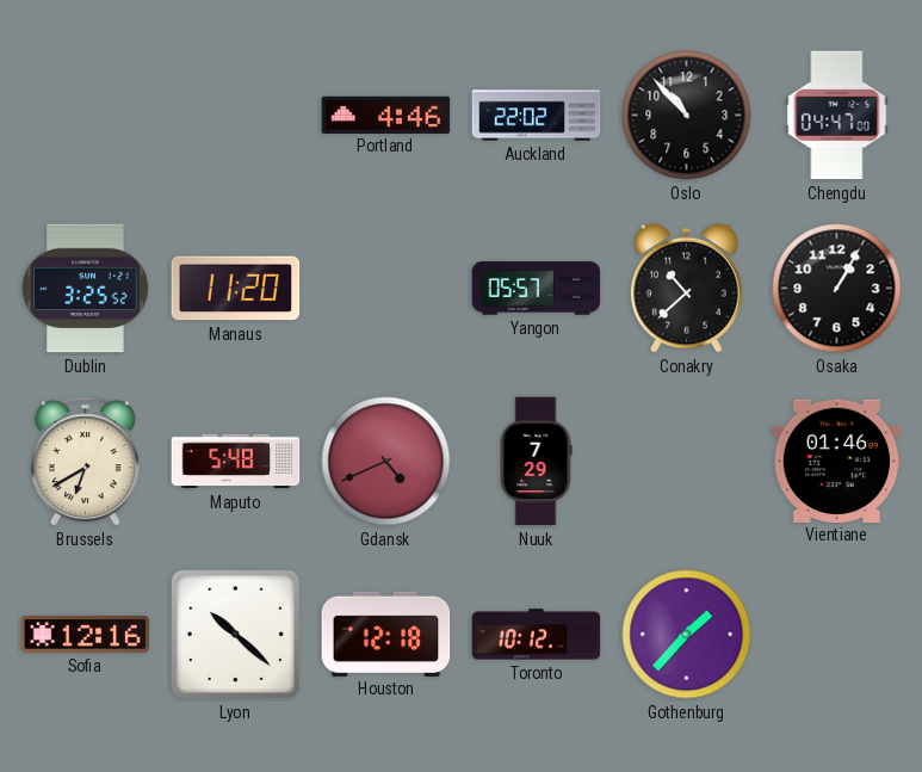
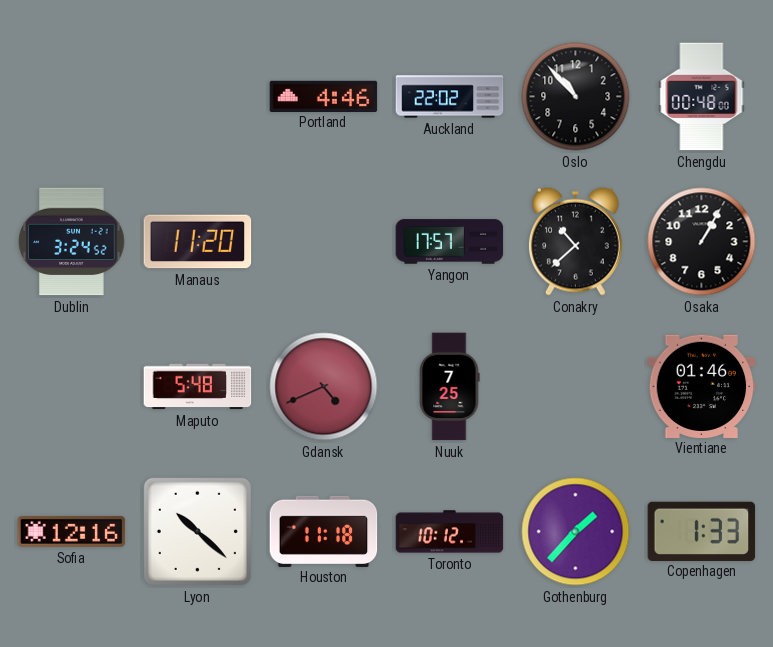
Chengdu: 04:47 -> 00:48
Dublin: 3:25 -> 3:24
Yangon: 05:57 -> 17:57
Brussels: 6:40 -> none
Nuuk: 7:29 -> 7:25
Houston: 12:18 -> 11:18
Copenhagen: none -> 1:33
